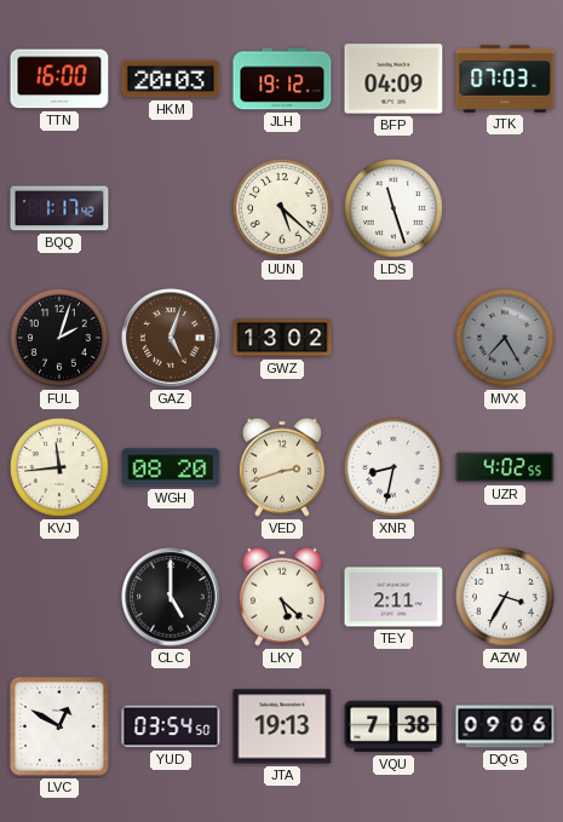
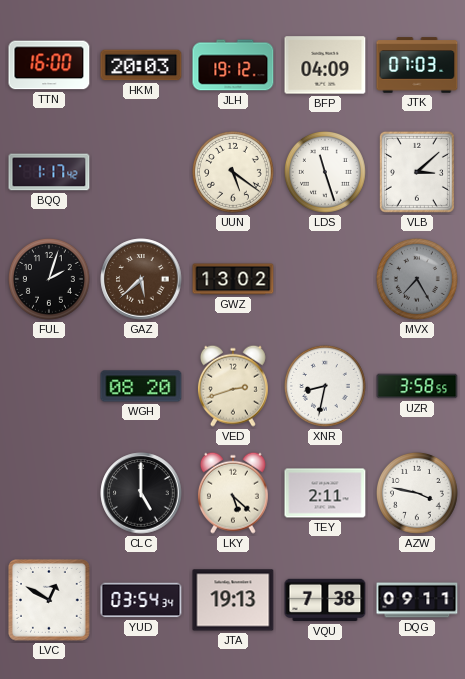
UUN: 5:22 -> 5:21
VLB: none -> 3:08
GAZ: 5:03 -> 5:38
KVJ: 11:44 -> none
UZR: 4:02 -> 3:58
AZW: 3:35 -> 3:47
YUD: 03:54:50 -> 03:54:34
DQG: 09:06 -> 09:11
